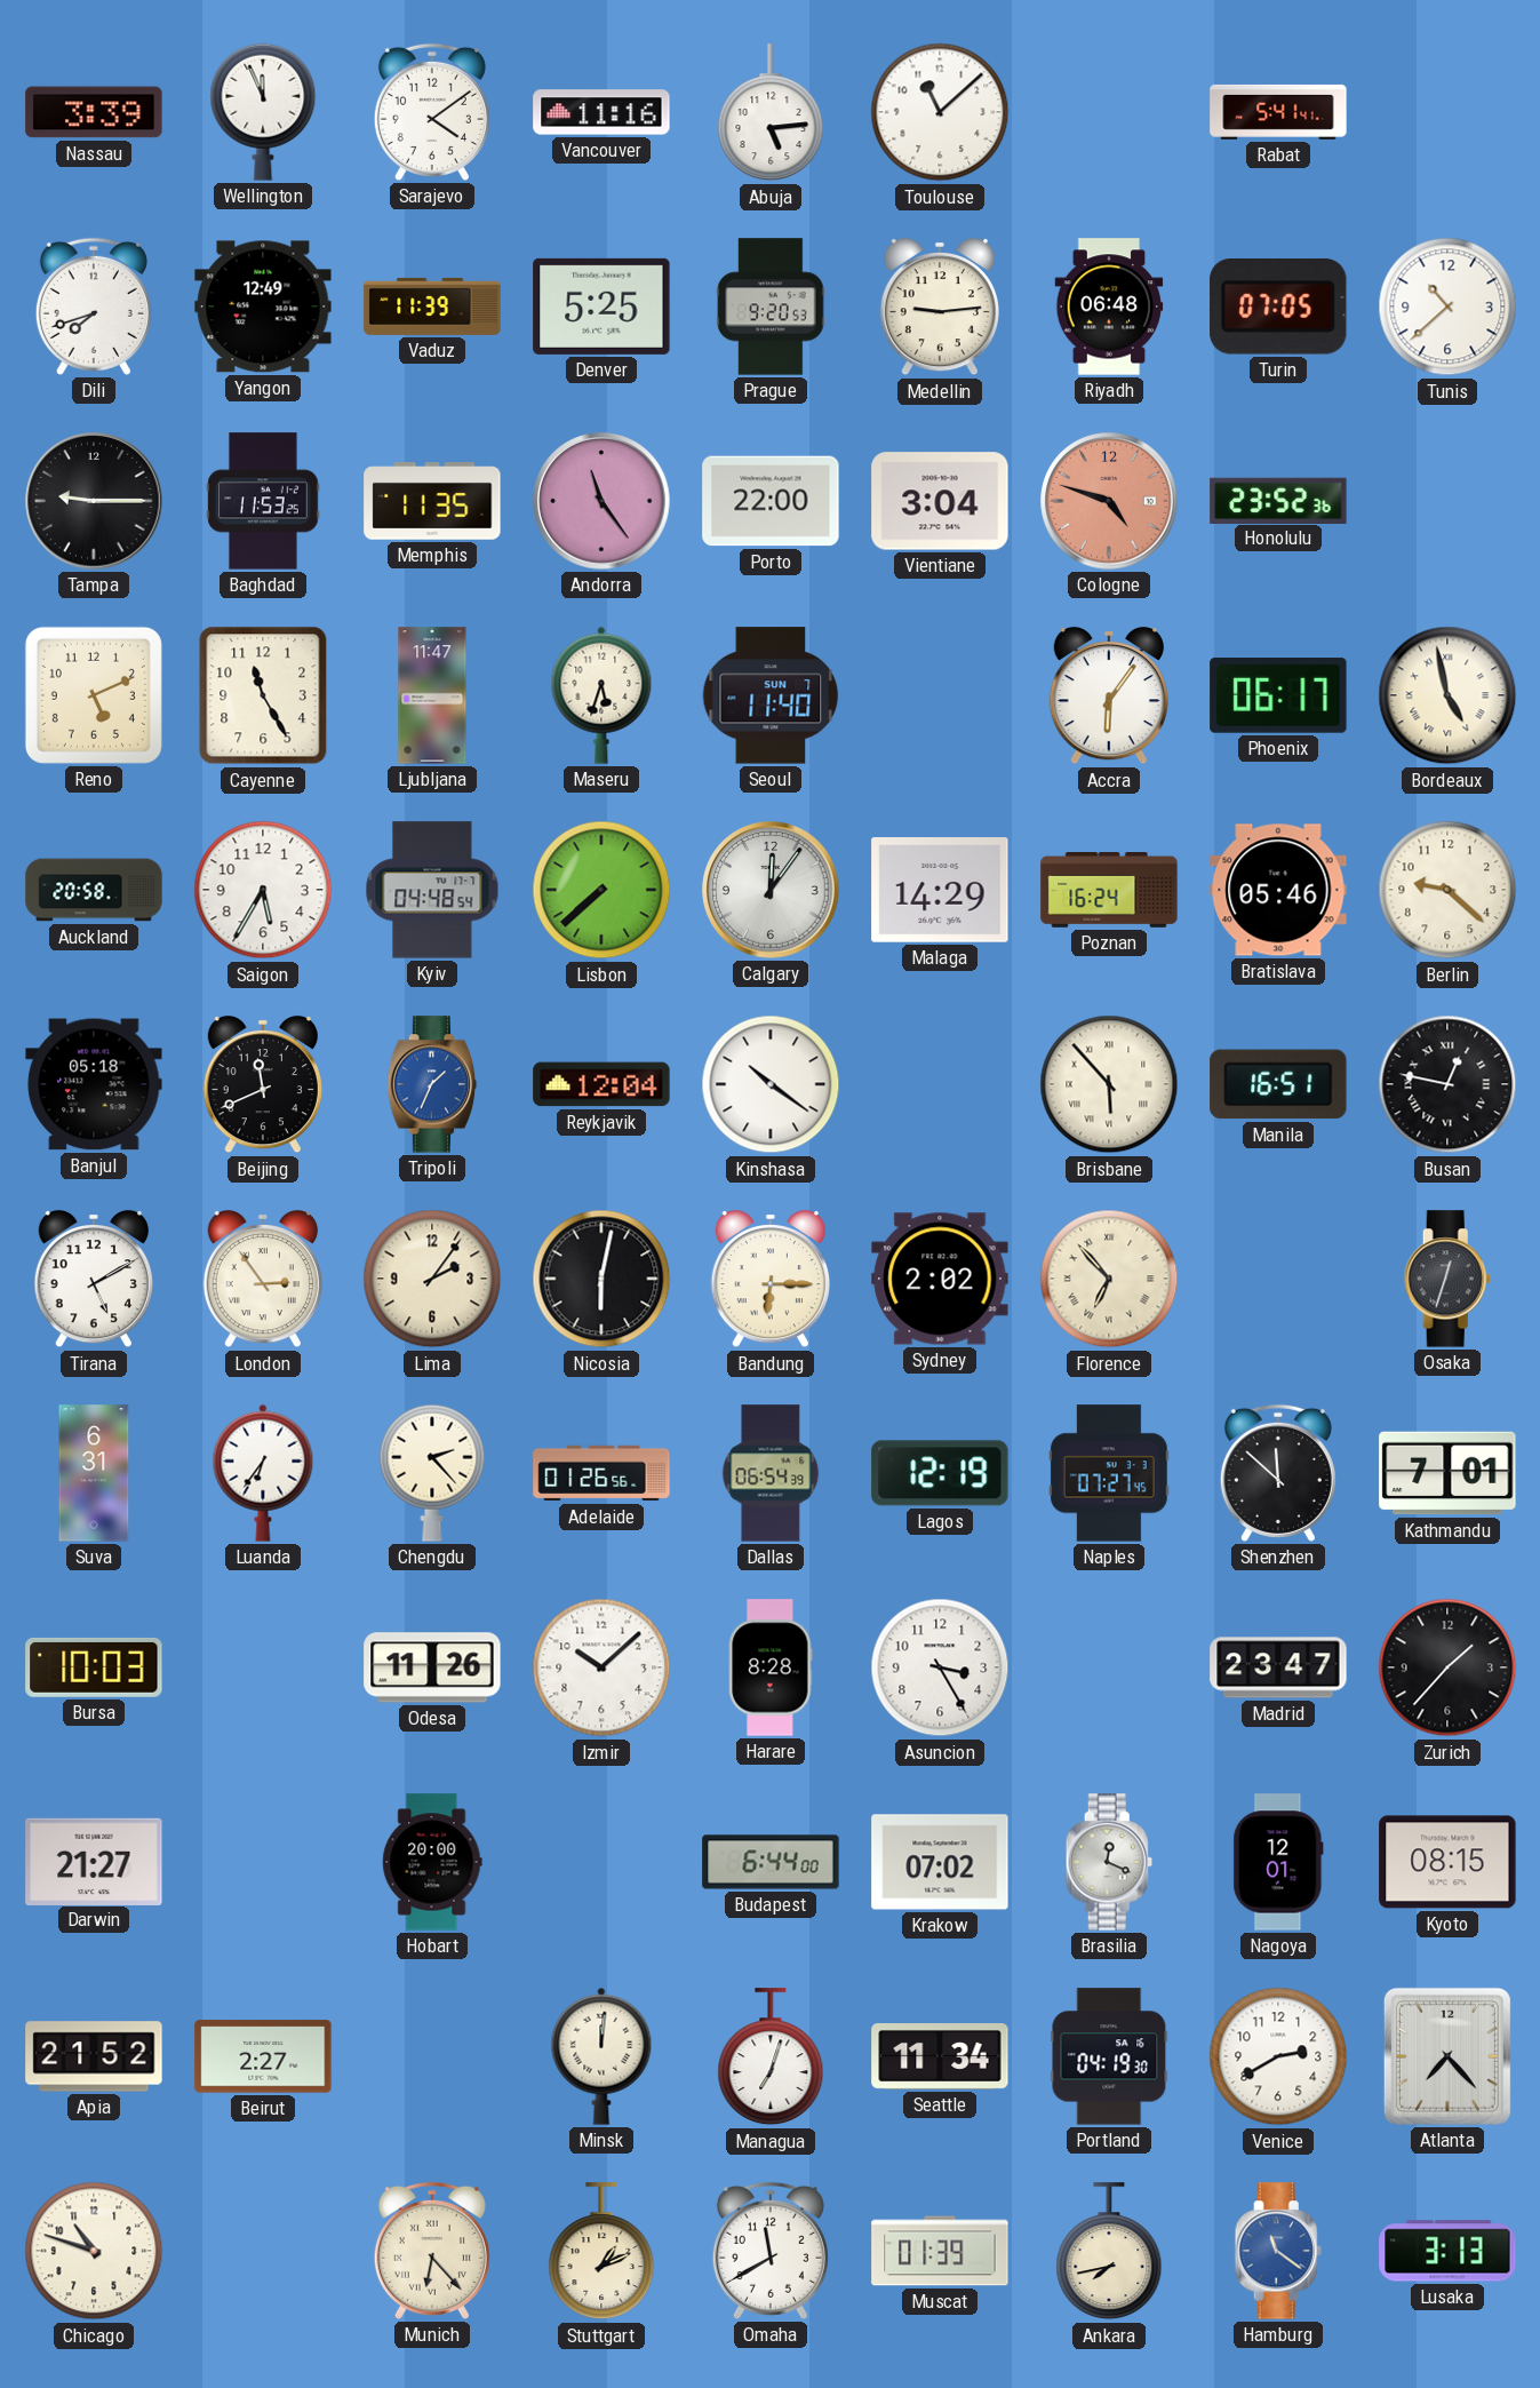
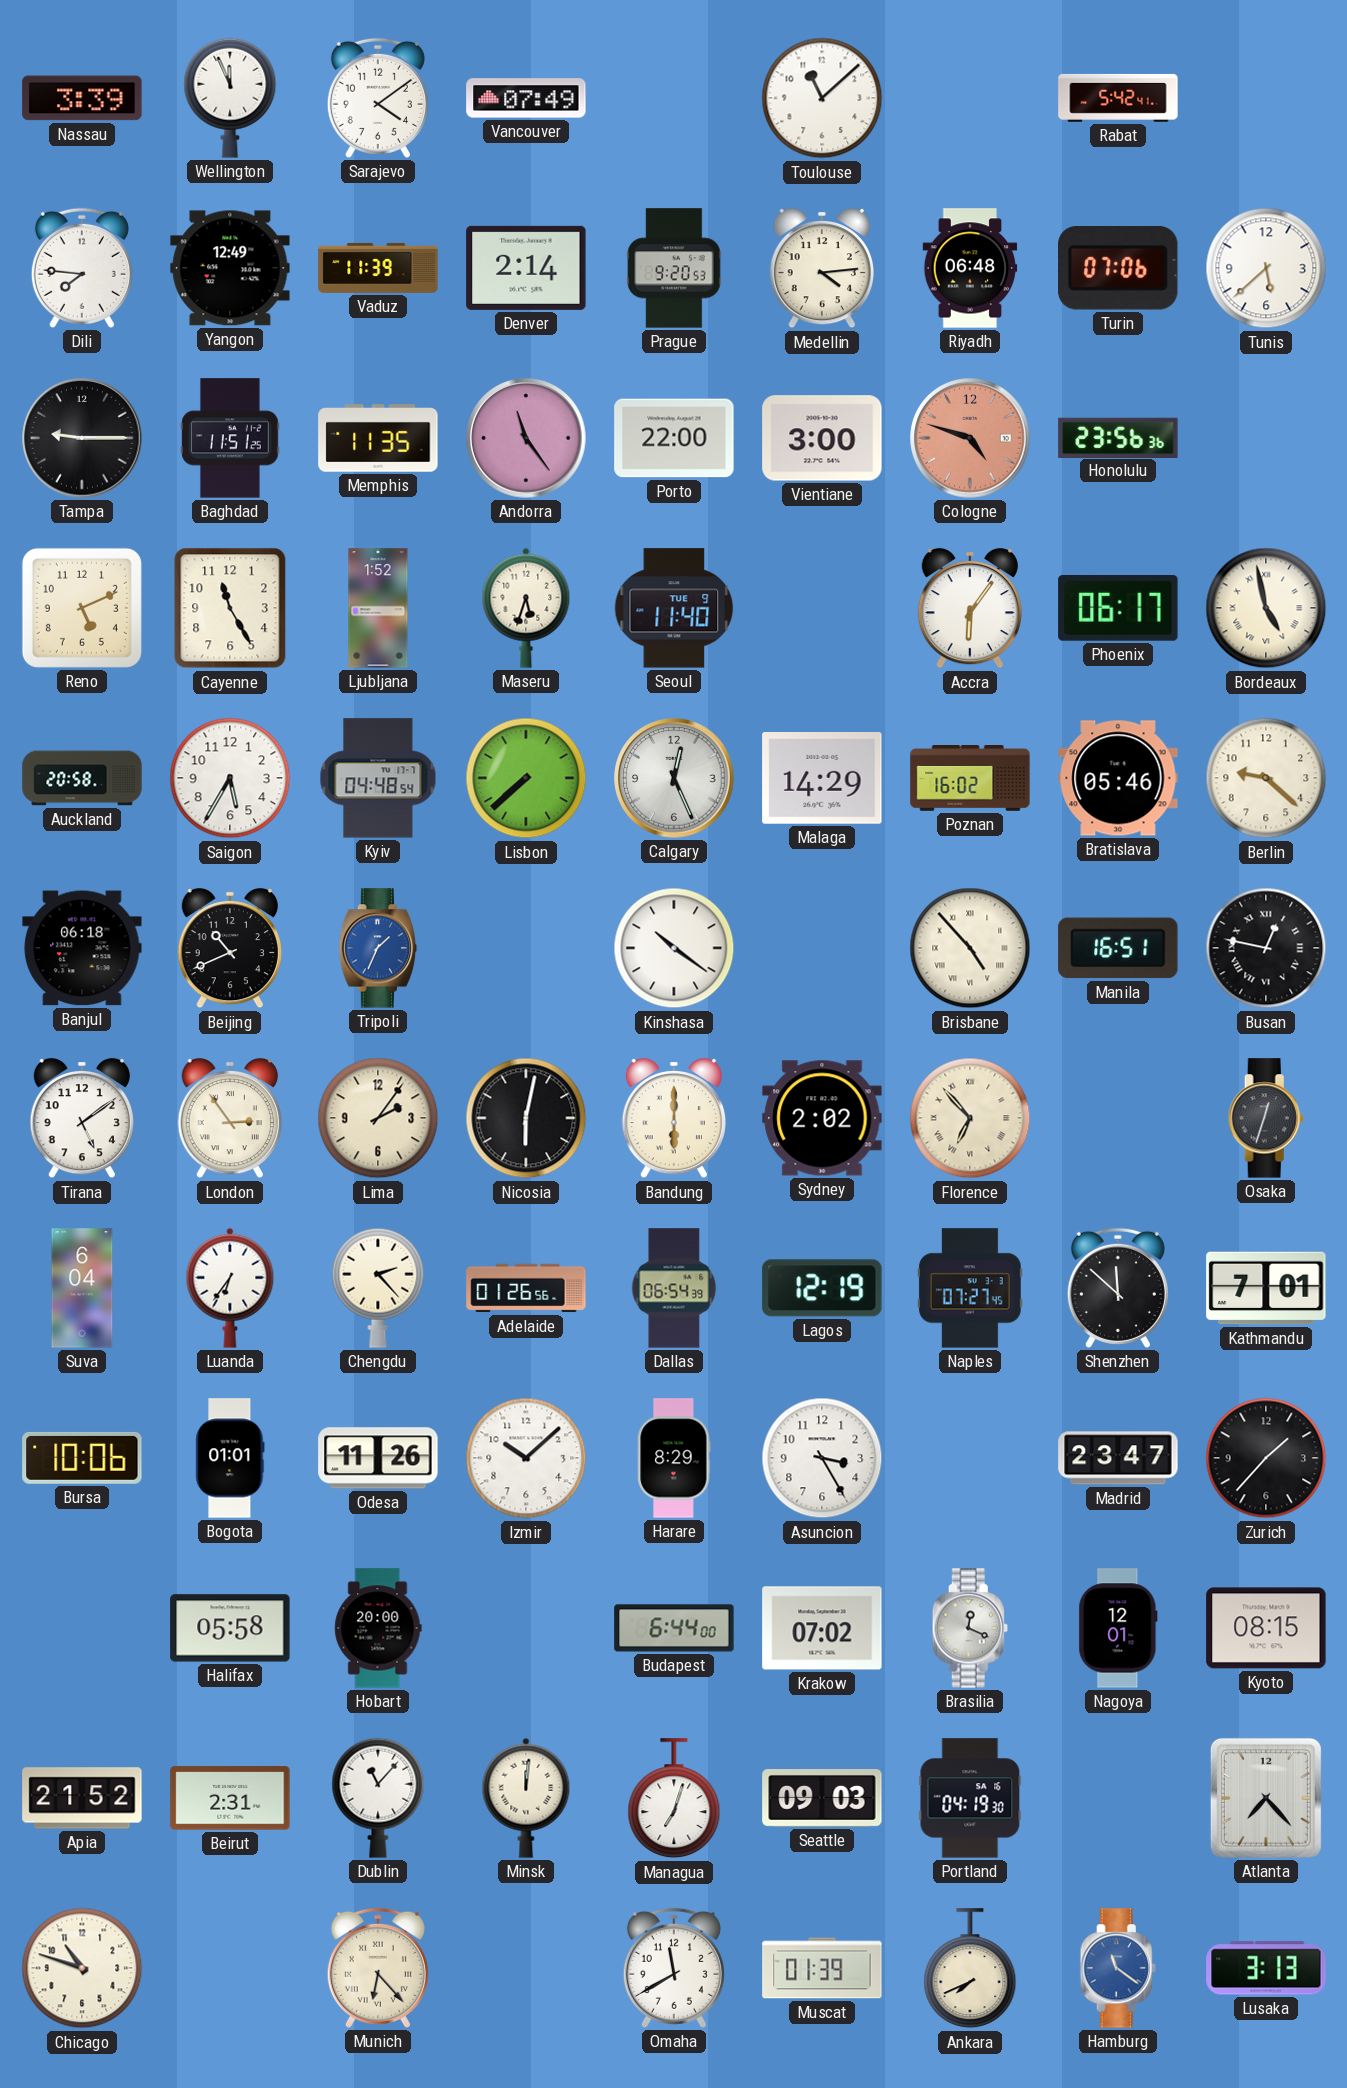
Vancouver: 11:16 -> 07:49
Abuja: 5:14 -> none
Rabat: 5:41 -> 5:42
Dili: 7:42 -> 7:46
Denver: 5:25 -> 2:14
Medellin: 9:14 -> 4:14
Turin: 07:05 -> 07:06
Tunis: 10:38 -> 5:38
Baghdad: 11:53 -> 11:51
Vientiane: 3:04 -> 3:00
Honolulu: 23:52 -> 23:56
Ljubljana: 11:47 -> 1:52
Seoul date: SUN 7 -> TUE 9
Calgary: 12:06 -> 12:26
Poznan: 16:24 -> 16:02
Banjul: 05:18 -> 06:18
Beijing: 11:41 -> 10:41
Reykjavik: 12:04 -> none
Brisbane: 5:53 -> 4:53
Tirana: 5:10 -> 5:09
Bandung: 6:15 -> 6:00
Suva: 6:31 -> 6:04
Bursa: 10:03 -> 10:06
Bogota: none -> 01:01
Harare: 8:28 -> 8:29
Darwin: 21:27 -> none
Halifax: none -> 05:58
Beirut: 2:27 -> 2:31
Dublin: none -> 11:07
Seattle: 11:34 -> 09:03
Venice: 2:40 -> none
Stuttgart: 1:11 -> none
Ankara: 7:43 -> 7:41
